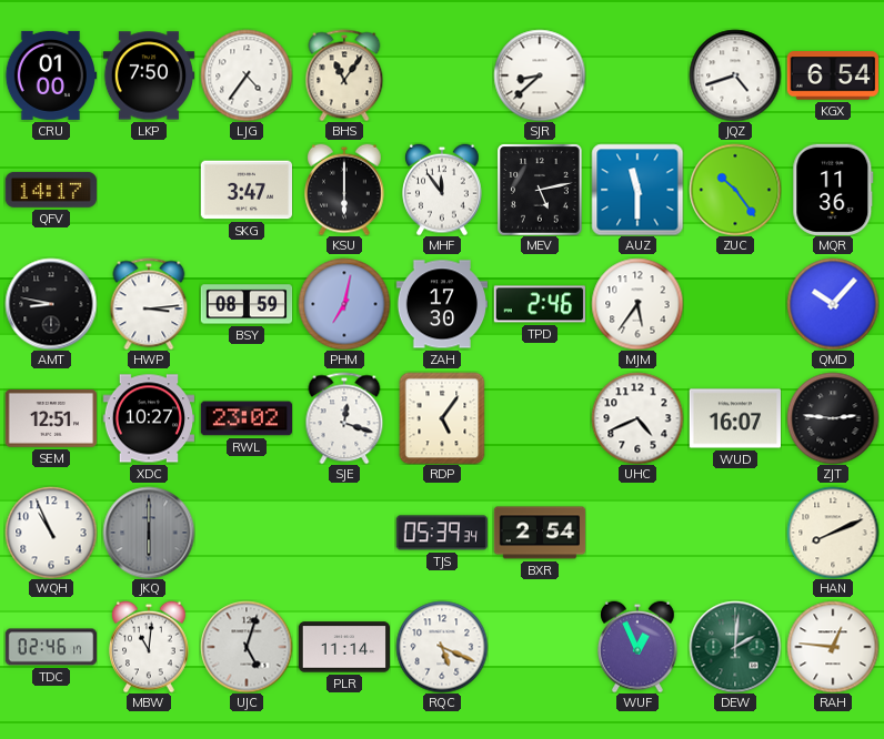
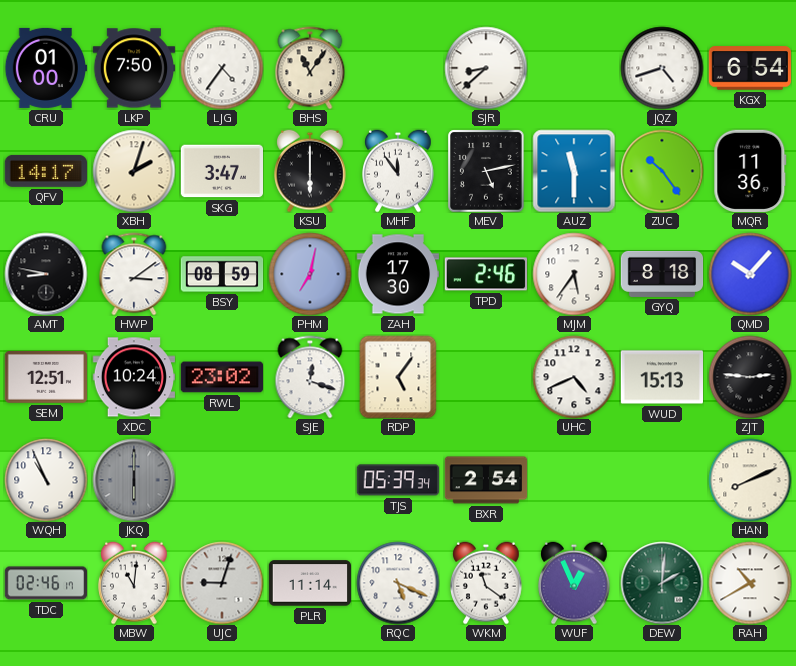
XBH: none -> 2:03
HWP: 3:14 -> 3:09
GYQ: none -> 8:18
XDC: 10:27 -> 10:24
WUD: 16:07 -> 15:13
UJC: 5:03 -> 9:03
WKM: none -> 11:21
RAH: 12:46 -> 10:40
